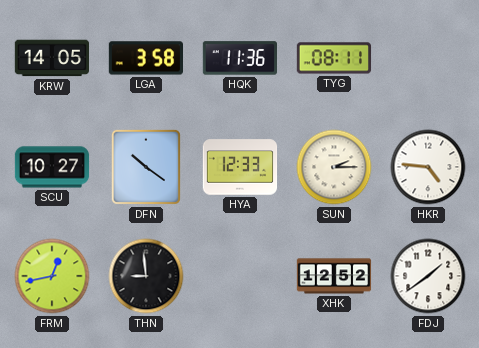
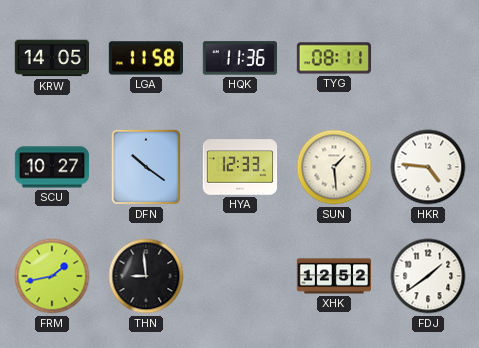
LGA: 3:58 -> 11:58
SUN: 2:15 -> 1:29
FRM: 12:43 -> 1:43
